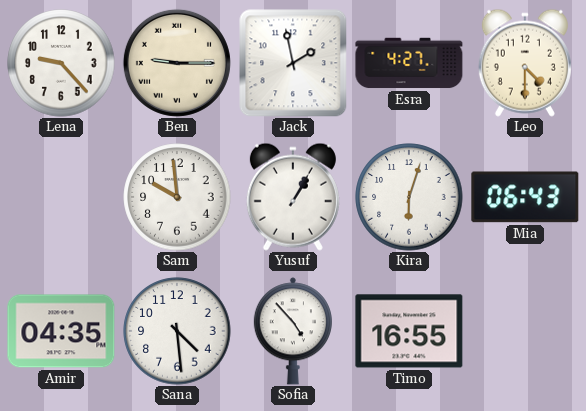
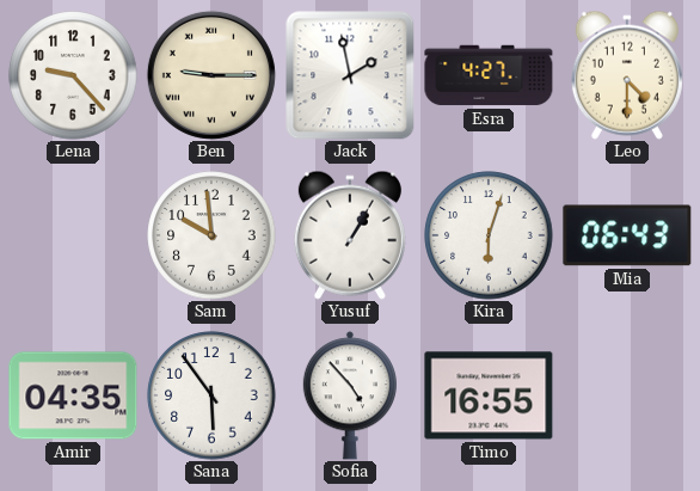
Sana: 4:29 -> 5:54
